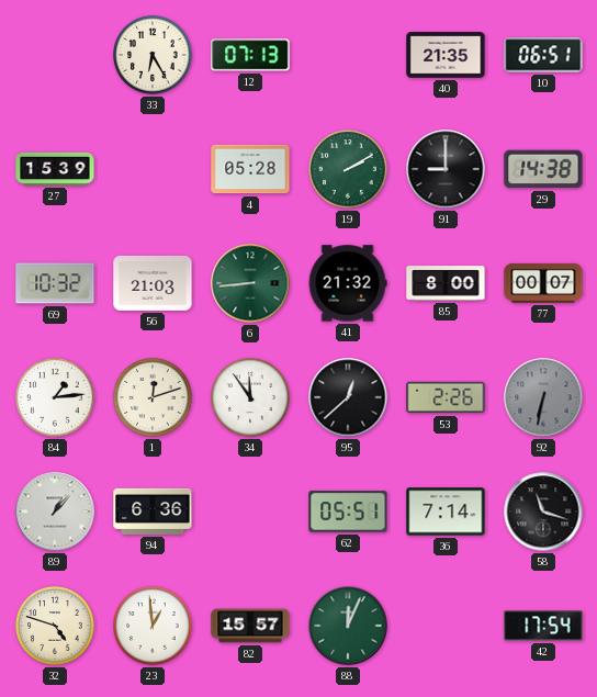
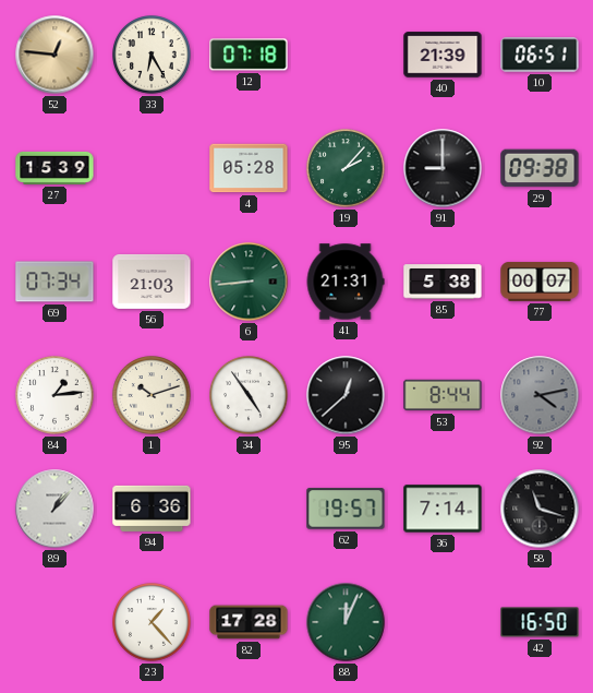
52: none -> 12:46
12: 07:13 -> 07:18
40: 21:35 -> 21:39
19: 2:10 -> 2:07
29: 14:38 -> 09:38
69: 10:32 -> 07:34
41: 21:32 -> 21:31
85: 8:00 -> 5:38
1: 12:12 -> 10:12
34: 11:54 -> 4:54
53: 2:26 -> 8:44
92: 6:32 -> 4:13
62: 05:51 -> 19:57
32: 4:48 -> none
23: 12:59 -> 1:23
82: 15:57 -> 17:28
42: 17:54 -> 16:50
